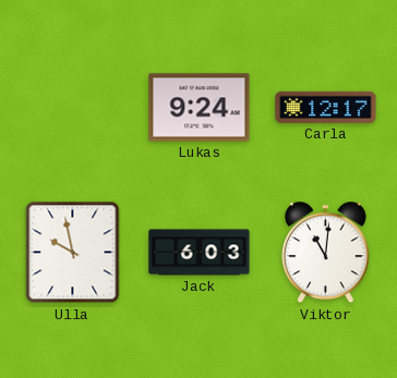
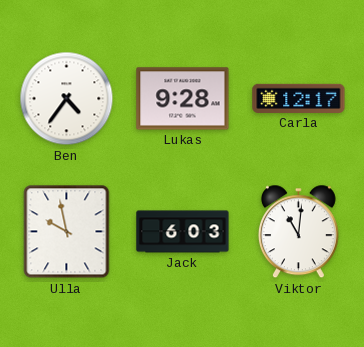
Ben: none -> 4:36
Lukas: 9:24 -> 9:28
